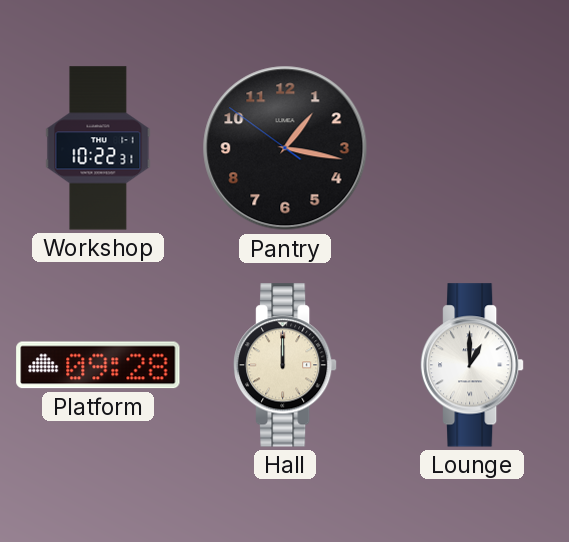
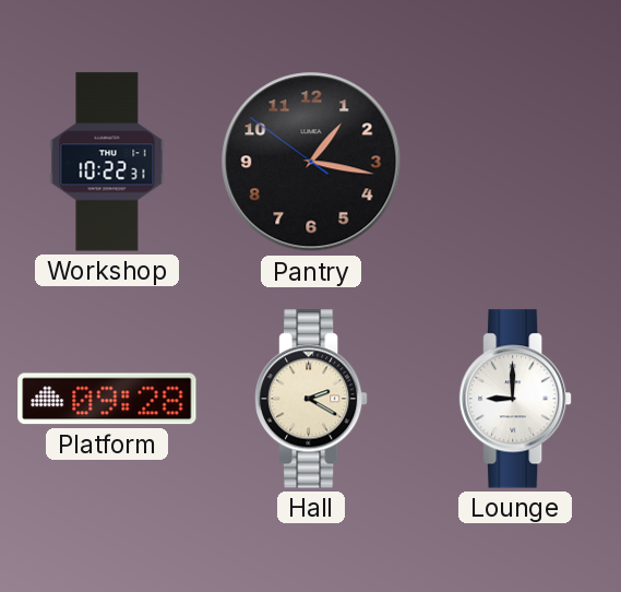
Hall: 12:00 -> 2:20
Lounge: 1:00 -> 9:00
